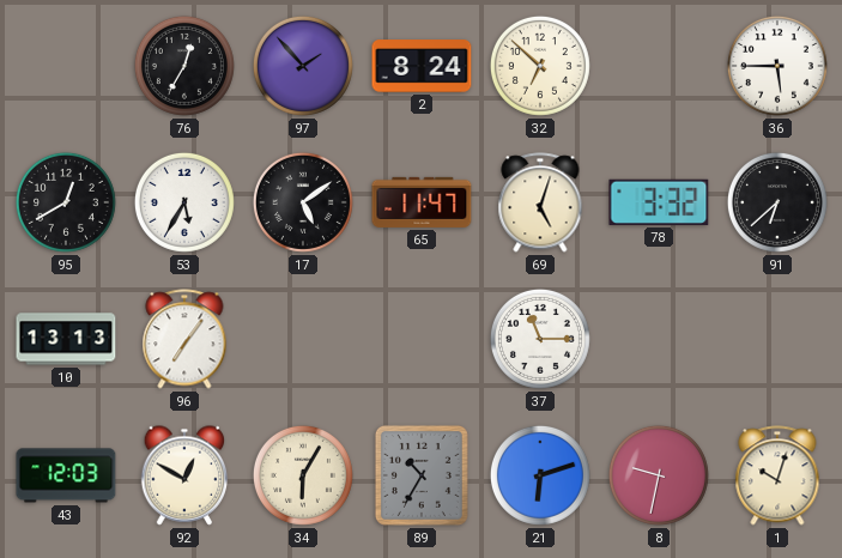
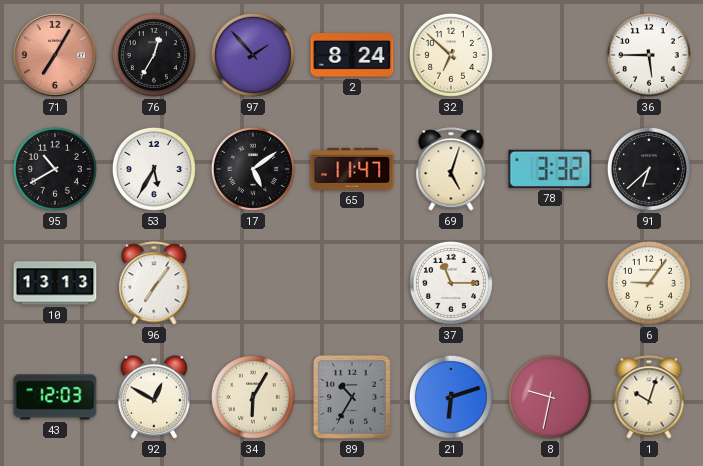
71: none -> 7:05
95: 12:40 -> 10:40
6: none -> 9:06
